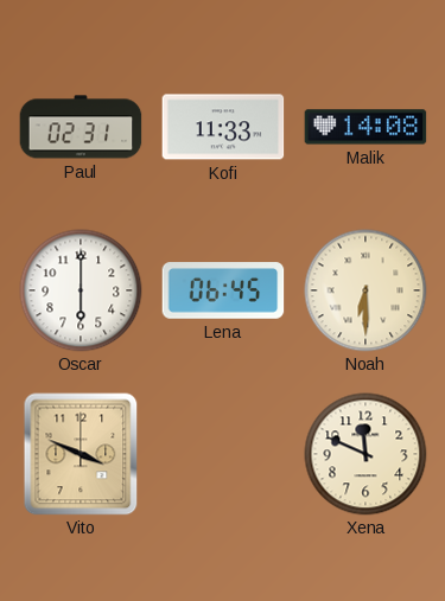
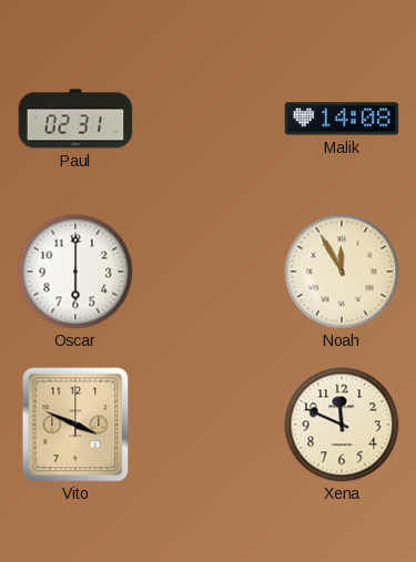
Kofi: 11:33 -> none
Lena: 06:45 -> none
Noah: 6:30 -> 11:55
